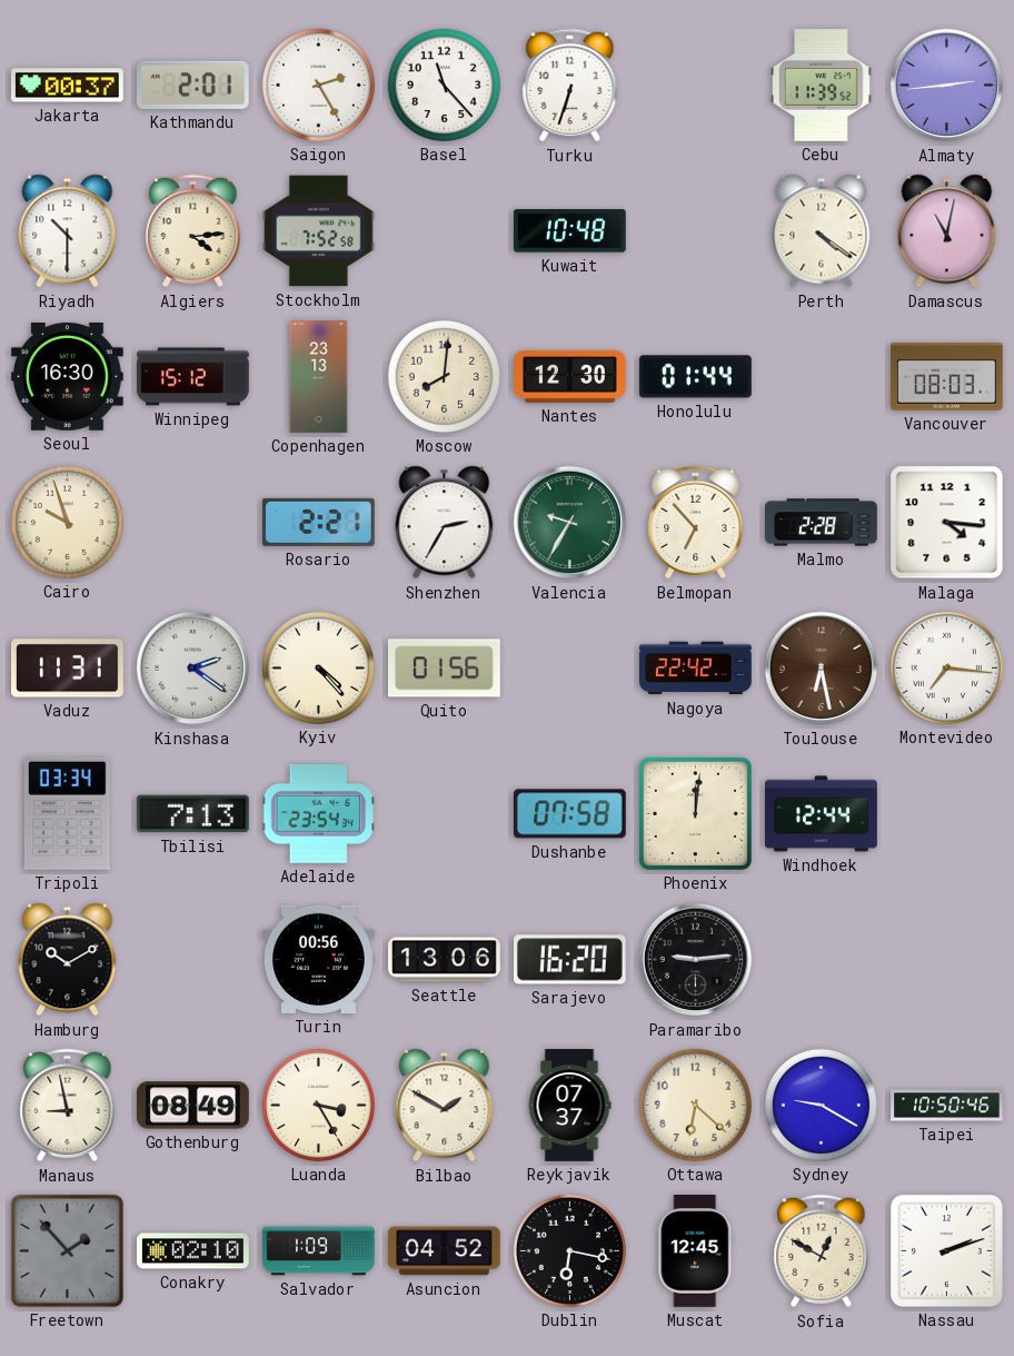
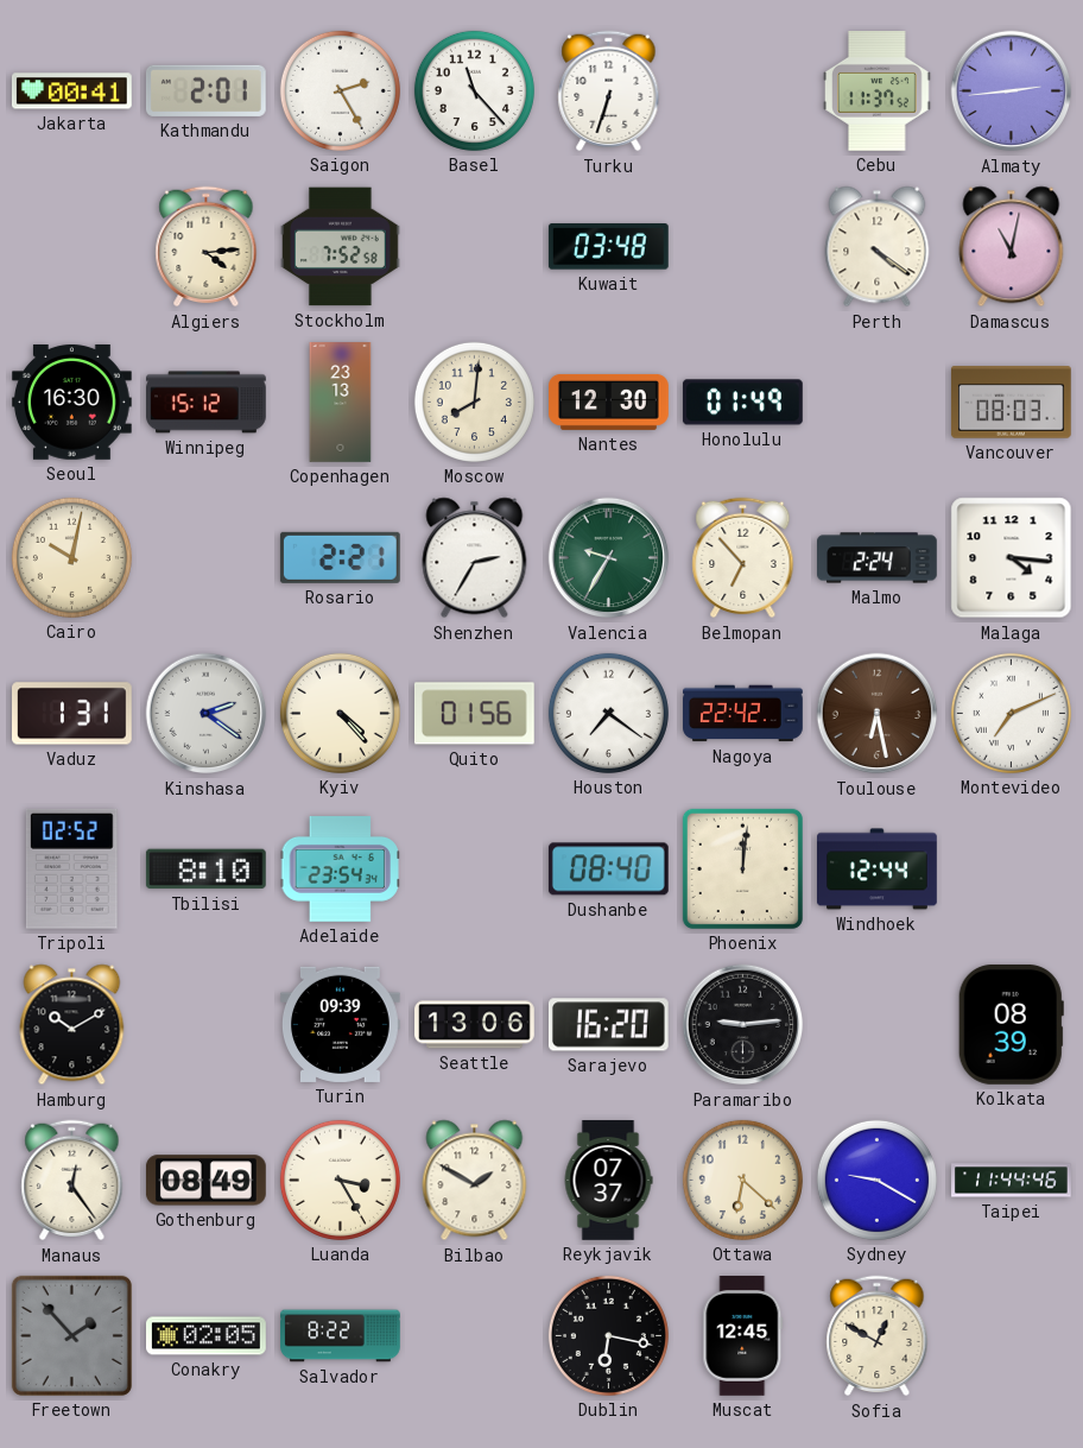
Jakarta: 00:37 -> 00:41
Cebu: 11:39 -> 11:37
Riyadh: 10:30 -> none
Kuwait: 10:48 -> 03:48
Honolulu: 01:44 -> 01:49
Cairo: 9:57 -> 10:02
Malmo: 2:28 -> 2:24
Vaduz: 11:31 -> 1:31
Houston: none -> 7:21
Montevideo: 7:16 -> 7:11
Tripoli: 03:34 -> 02:52
Tbilisi: 7:13 -> 8:10
Dushanbe: 07:58 -> 08:40
Turin: 00:56 -> 09:39
Kolkata: none -> 08:39
Manaus: 8:58 -> 12:24
Taipei: 10:50 -> 11:44
Conakry: 02:10 -> 02:05
Salvador: 1:09 -> 8:22
Asuncion: 04:52 -> none
Nassau: 2:12 -> none
